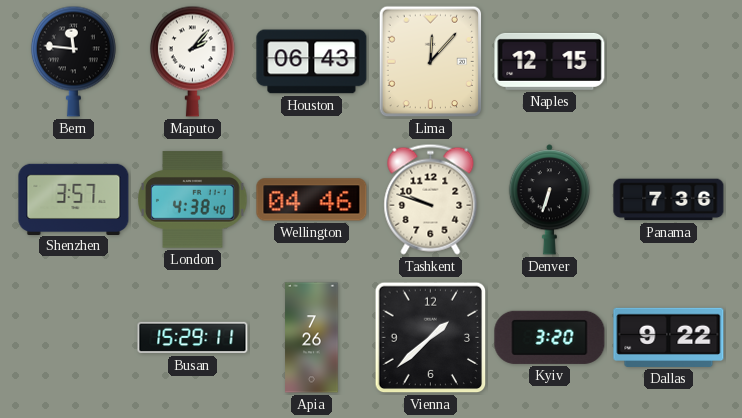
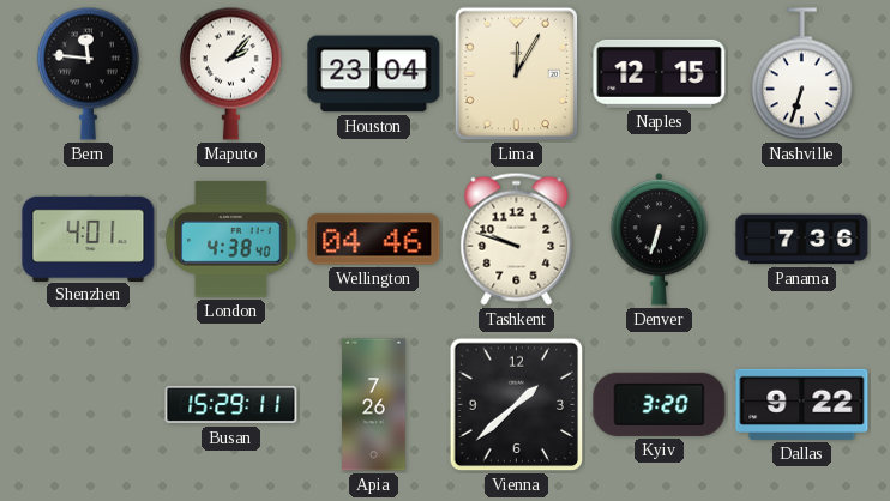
Houston: 06:43 -> 23:04
Lima: 12:07 -> 12:05
Nashville: none -> 6:33
Shenzhen: 3:57 -> 4:01
